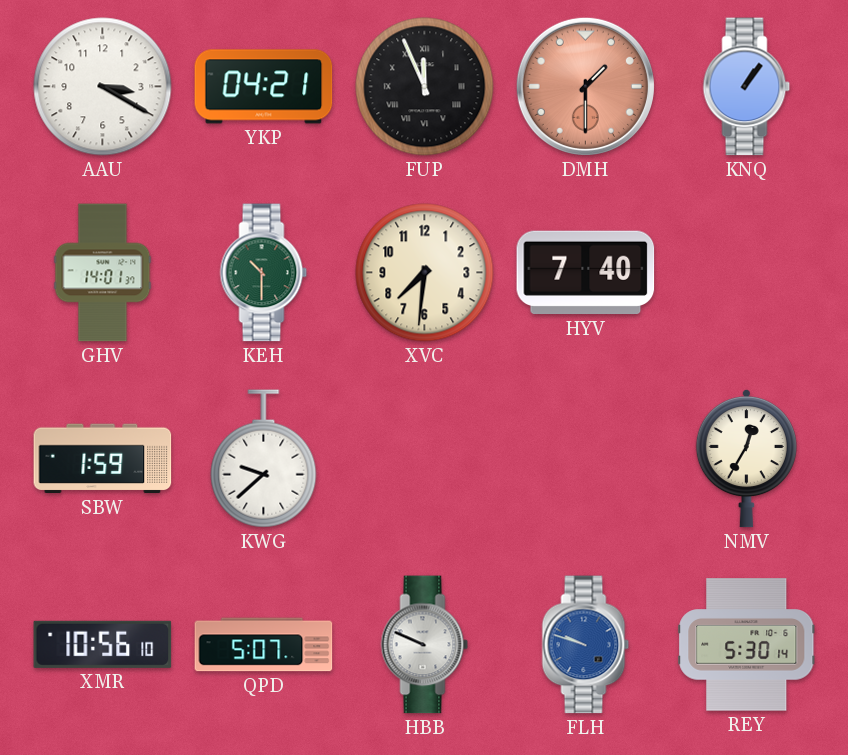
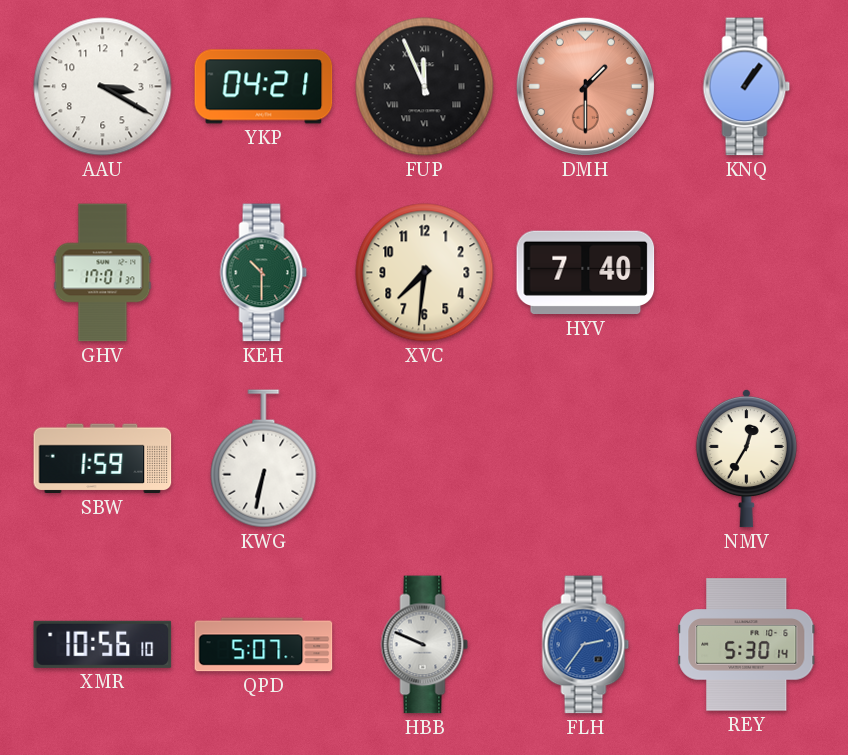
GHV: 14:01 -> 17:01
KWG: 9:38 -> 6:32
FLH: 9:48 -> 2:36
